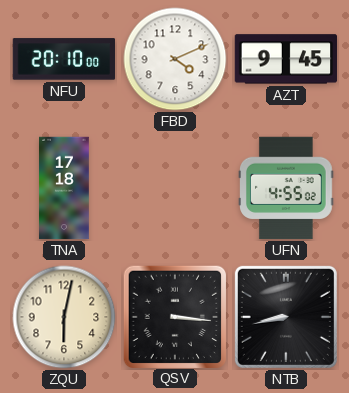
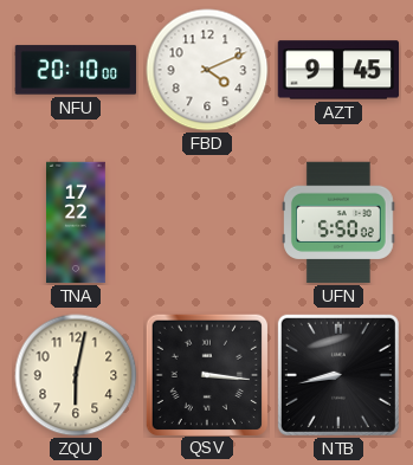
TNA: 17:18 -> 17:22
UFN: 4:55 -> 5:50
